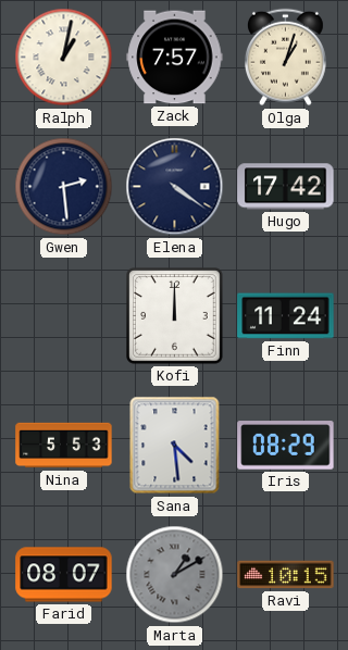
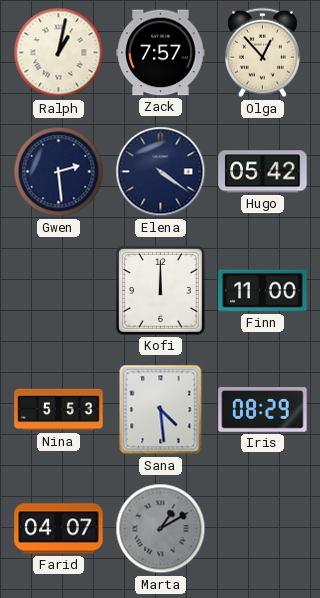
Olga: 1:03 -> 12:53
Hugo: 17:42 -> 05:42
Finn: 11:24 -> 11:00
Farid: 08:07 -> 04:07
Ravi: 10:15 -> none
